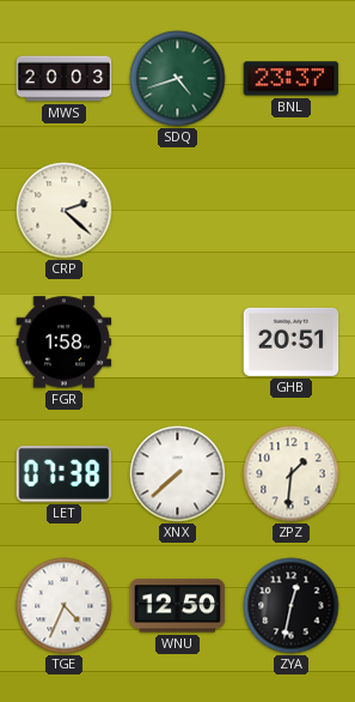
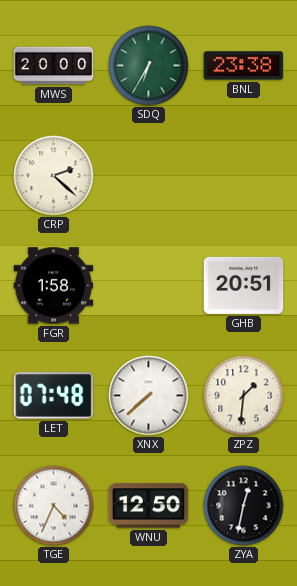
MWS: 20:03 -> 20:00
SDQ: 4:42 -> 6:35
BNL: 23:37 -> 23:38
LET: 07:38 -> 07:48
